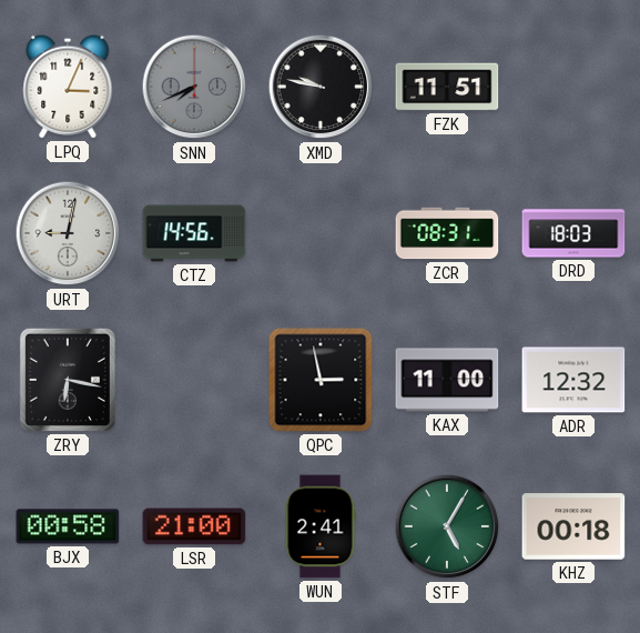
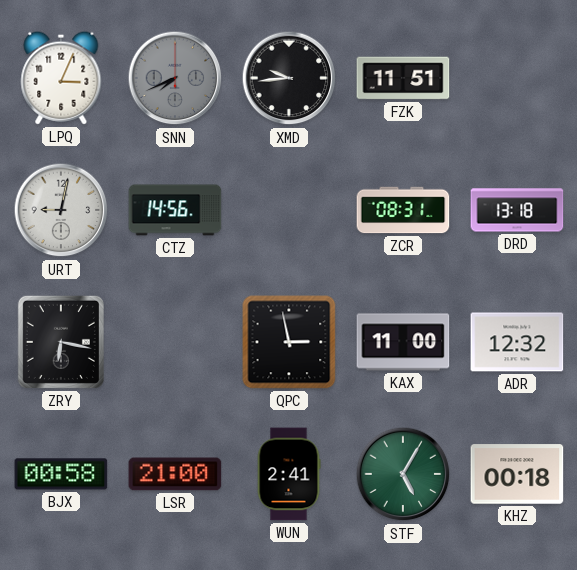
XMD: 9:47 -> 9:44
DRD: 18:03 -> 13:18
